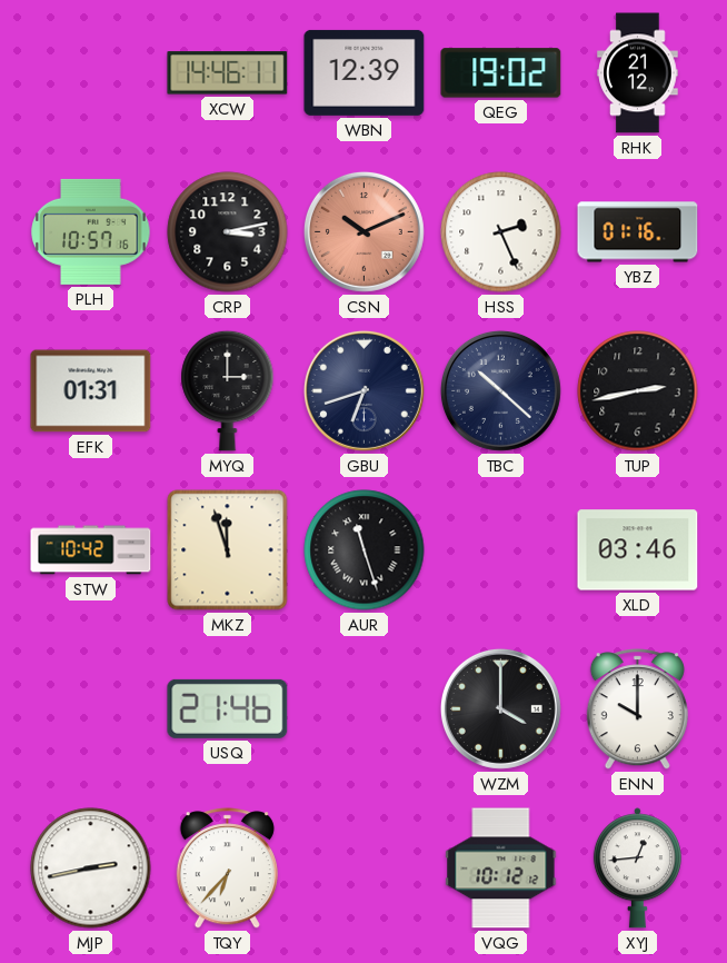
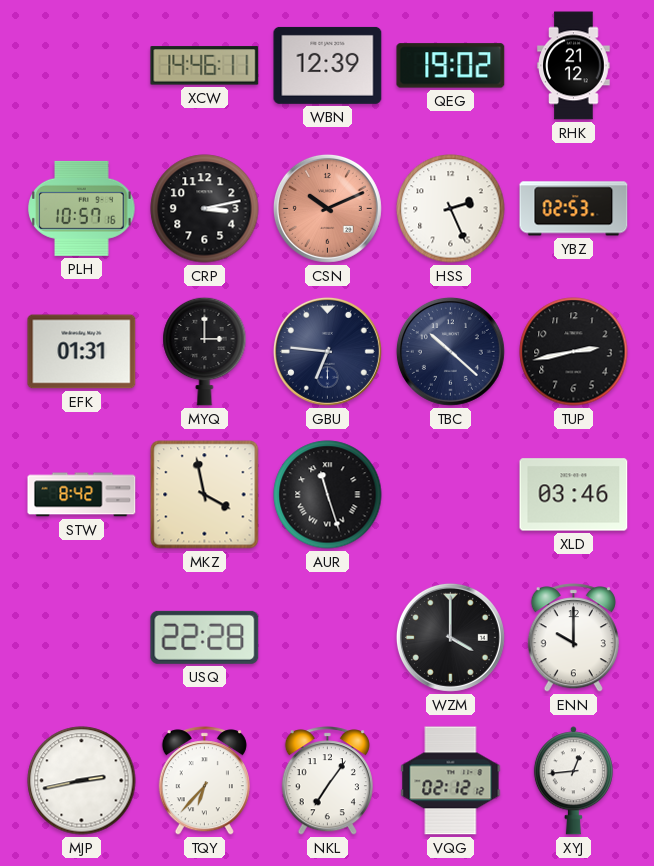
YBZ: 01:16 -> 02:53
GBU: 6:42 -> 6:46
STW: 10:42 -> 8:42
MKZ: 11:57 -> 3:58
USQ: 21:46 -> 22:28
NKL: none -> 7:06
VQG: 10:12 -> 02:12
